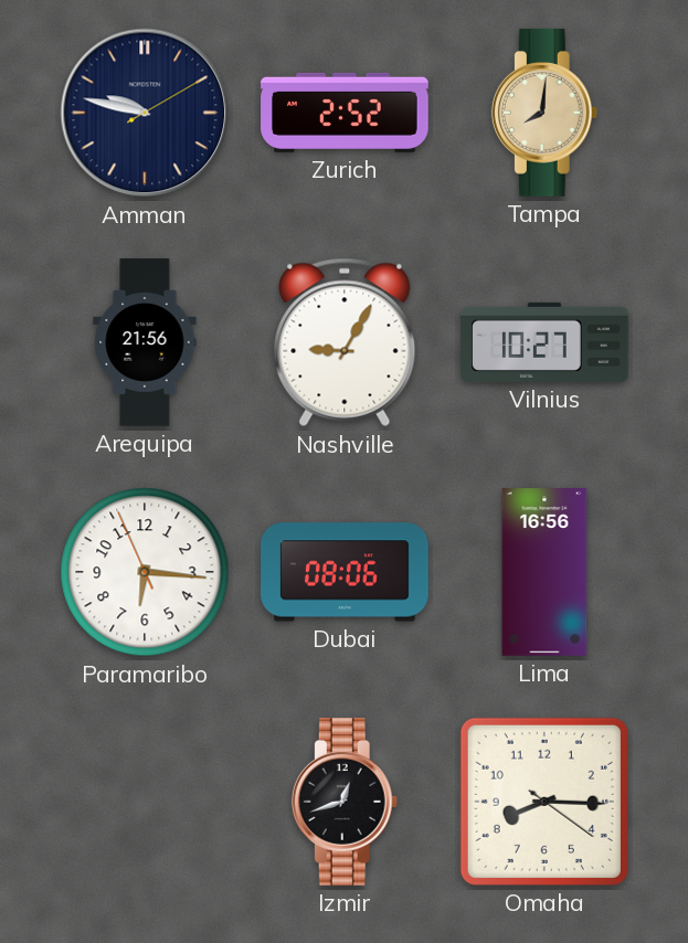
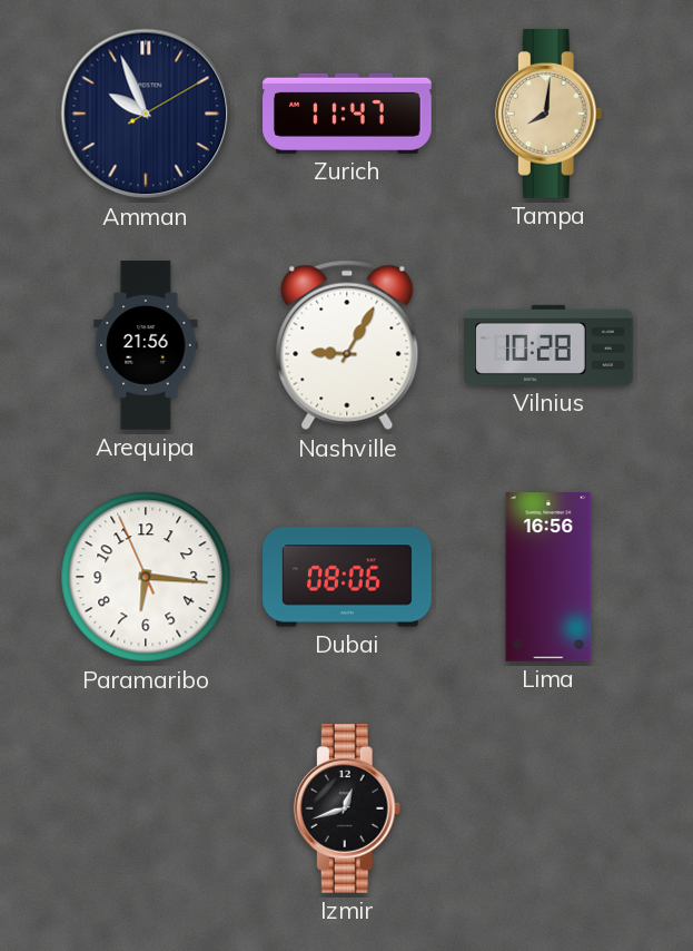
Amman: 9:47 -> 9:56
Zurich: 2:52 -> 11:47
Vilnius: 10:27 -> 10:28
Omaha: 8:15 -> none
